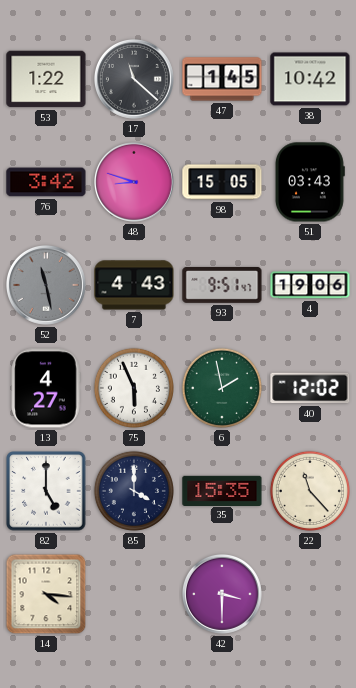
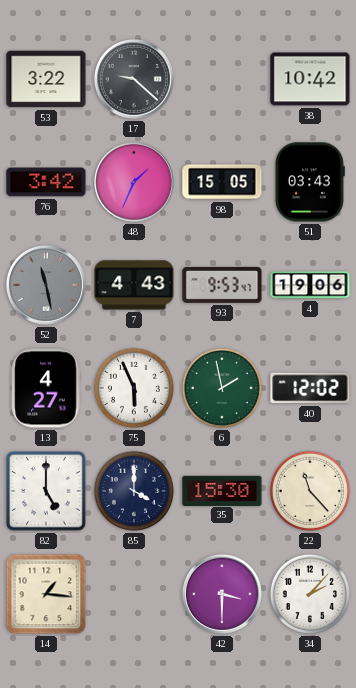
53: 1:22 -> 3:22
17: 11:22 -> 9:22
47: 1:45 -> none
48: 8:48 -> 1:34
93: 9:51 -> 9:53
35: 15:35 -> 15:30
14: 4:16 -> 1:16
34: none -> 2:07
